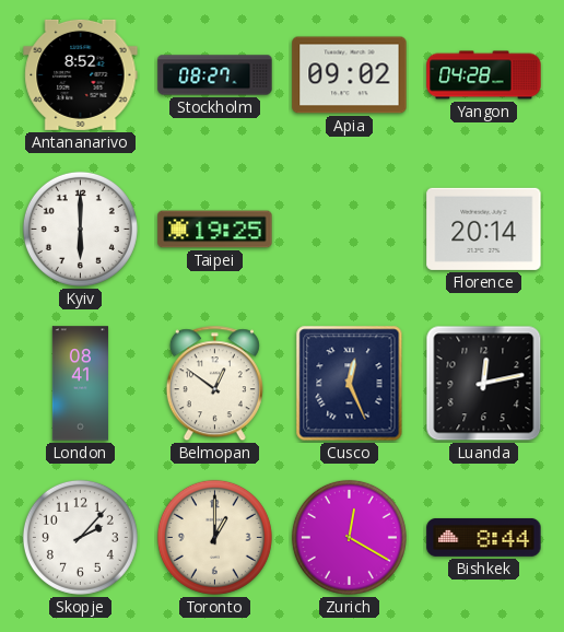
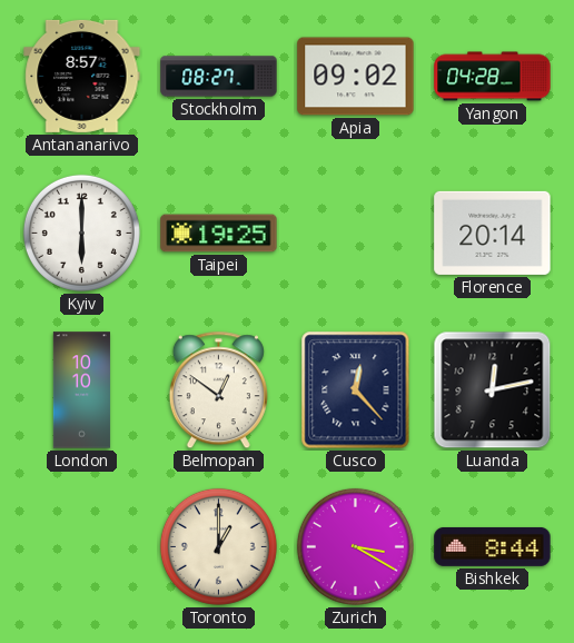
Antananarivo: 8:52 -> 8:57
London: 08:41 -> 10:10
Cusco: 12:26 -> 12:23
Skopje: 2:07 -> none
Zurich: 12:20 -> 3:20
